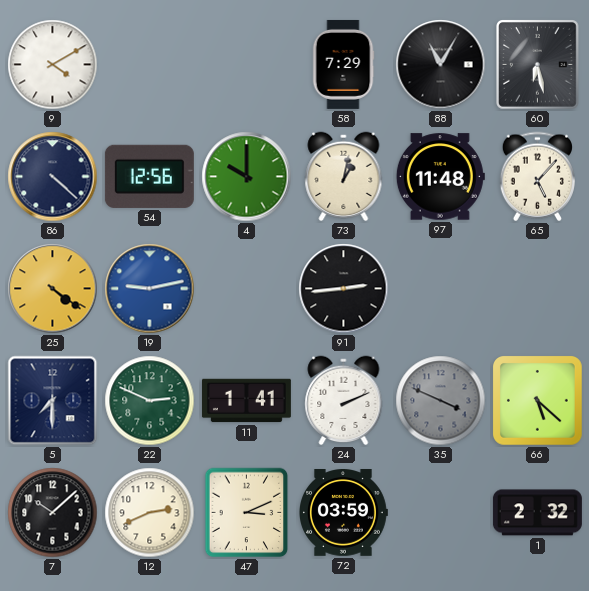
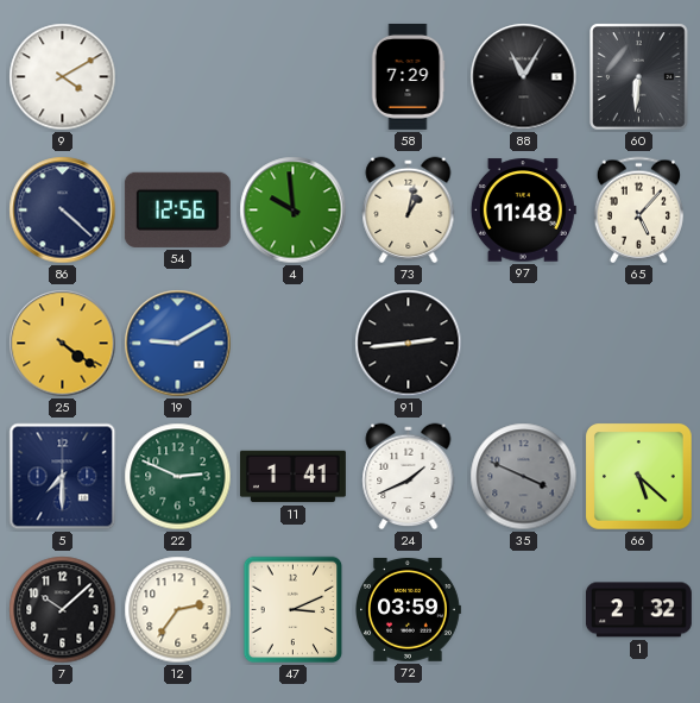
60: 6:28 -> 6:31
4: 10:00 -> 9:59
19: 9:13 -> 9:10
24: 2:11 -> 1:41
12: 2:41 -> 2:36
